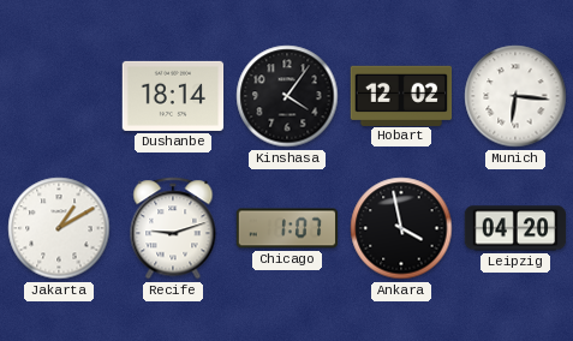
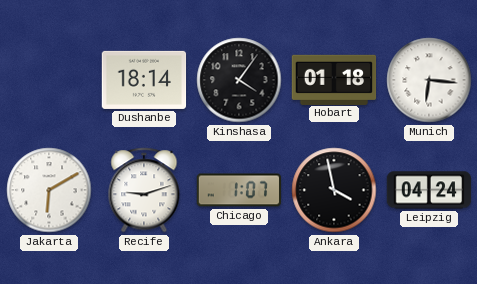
Hobart: 12:02 -> 01:18
Jakarta: 1:10 -> 6:10
Leipzig: 04:20 -> 04:24
